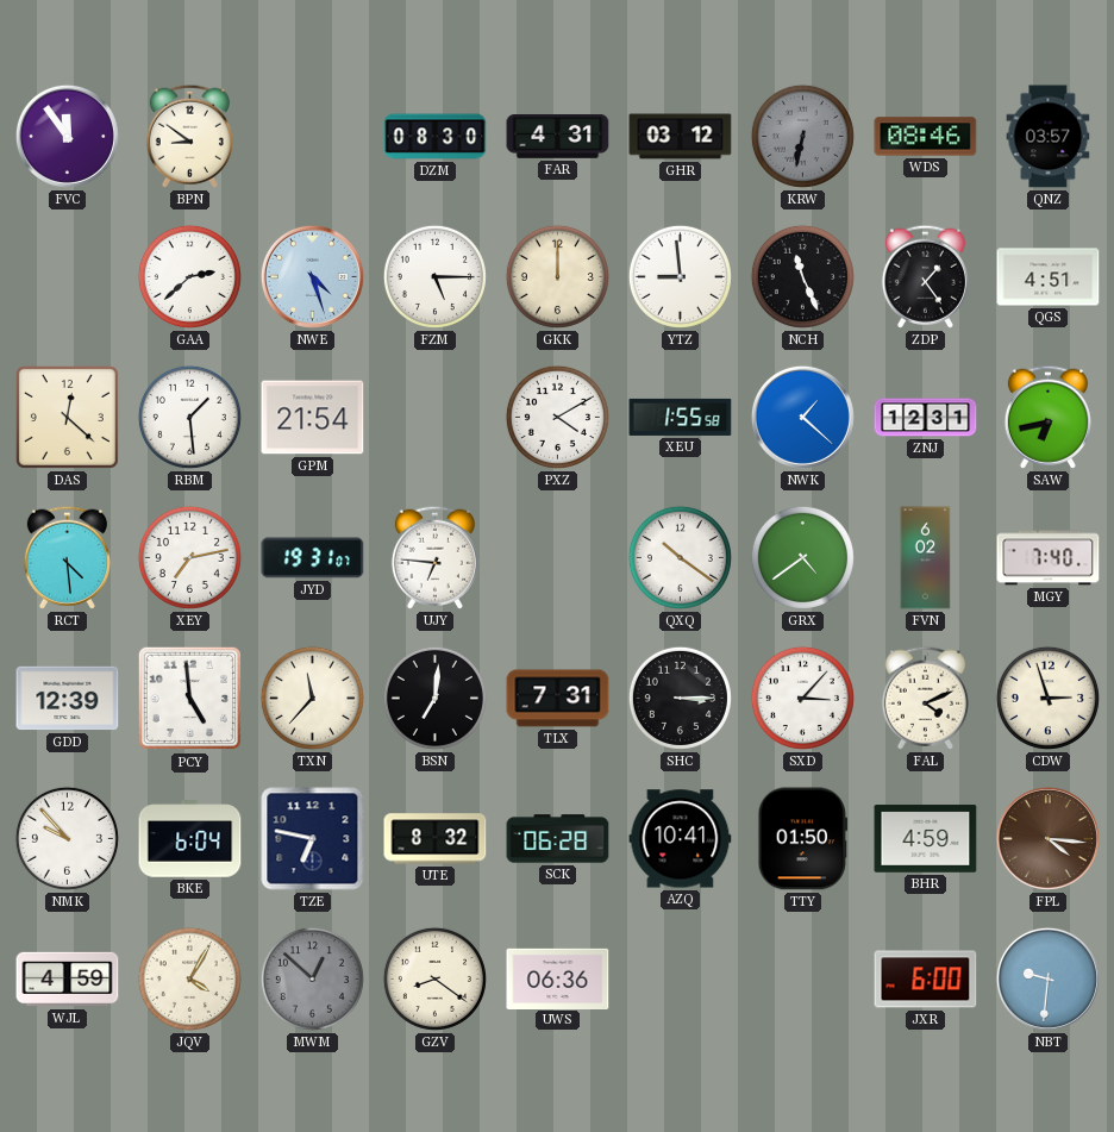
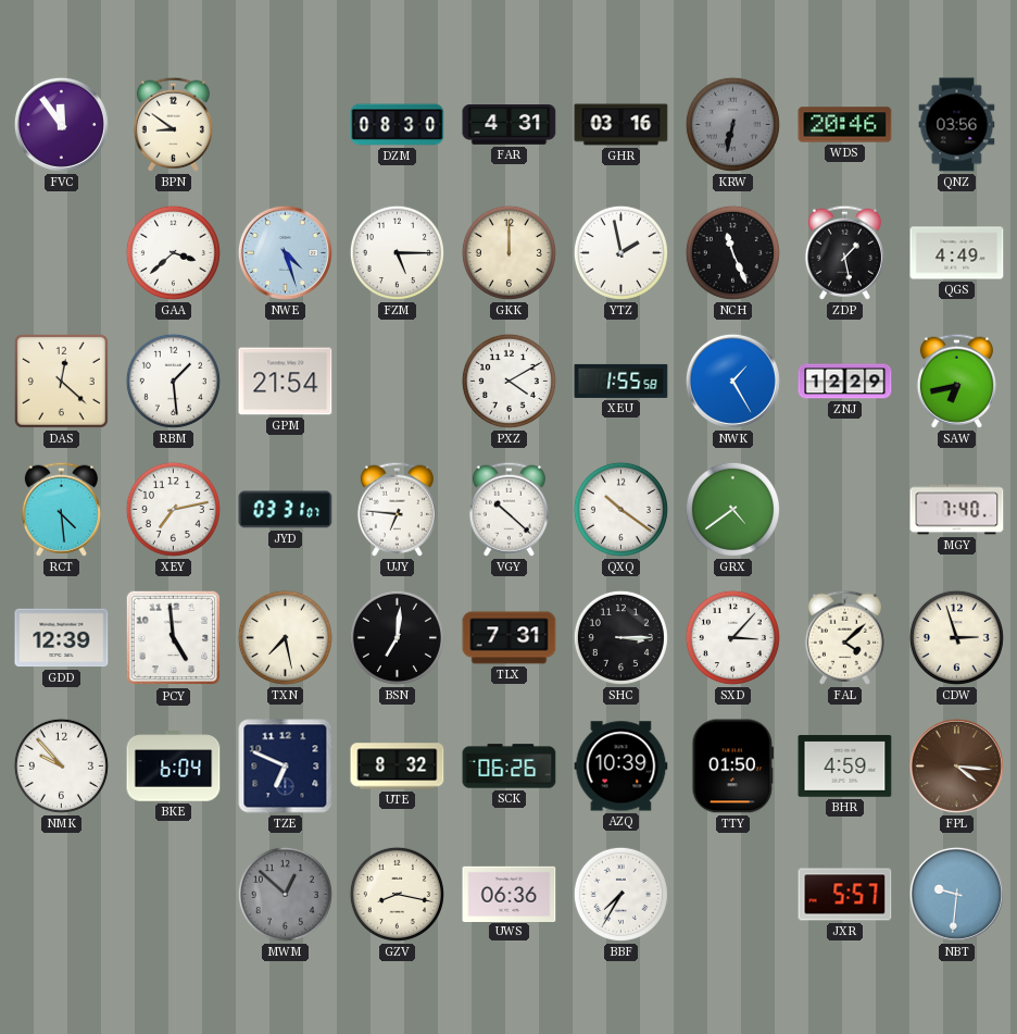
GHR: 03:12 -> 03:16
WDS: 08:46 -> 20:46
QNZ: 03:57 -> 03:56
GAA: 2:38 -> 3:38
YTZ: 8:59 -> 1:58
ZDP: 1:24 -> 1:28
QGS: 4:51 -> 4:49
NWK: 1:22 -> 1:25
ZNJ: 12:31 -> 12:29
JYD: 19:31 -> 03:31
VGY: none -> 10:22
FVN: 6:02 -> none
TXN: 11:37 -> 7:28
FAL: 4:11 -> 4:08
TZE: 6:47 -> 6:49
SCK: 06:28 -> 06:26
AZQ: 10:41 -> 10:39
WJL: 4:59 -> none
JQV: 4:05 -> none
GZV: 8:21 -> 8:17
BBF: none -> 7:35
JXR: 6:00 -> 5:57
